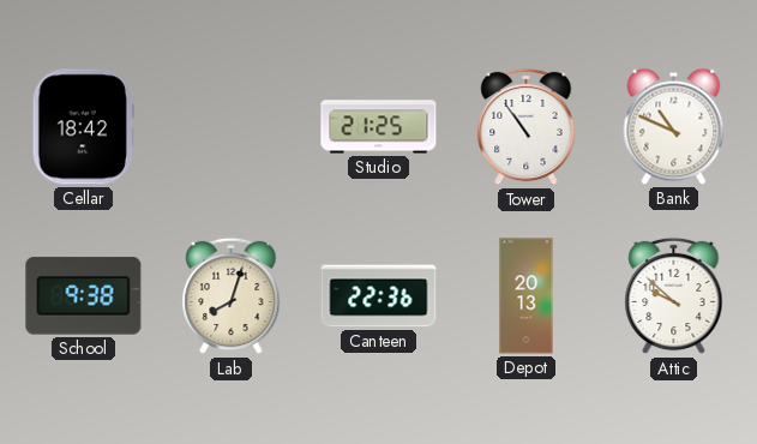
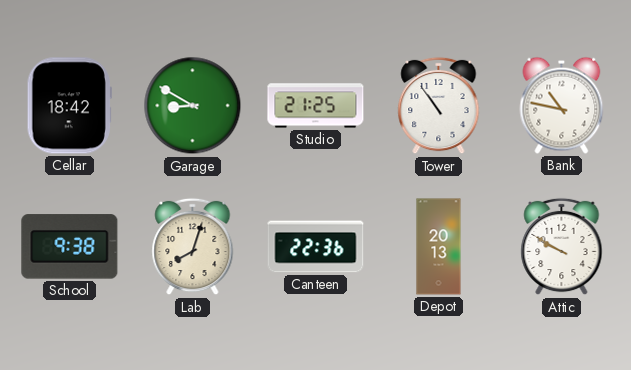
Garage: none -> 8:50
Bank: 10:49 -> 10:47
Attic: 9:52 -> 9:50
